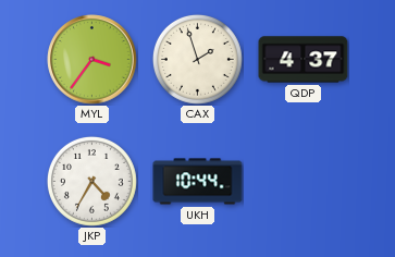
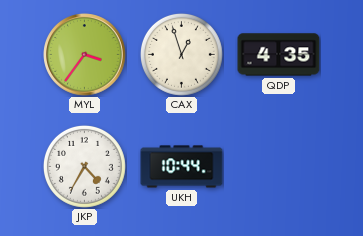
CAX: 1:57 -> 12:57
QDP: 4:37 -> 4:35
